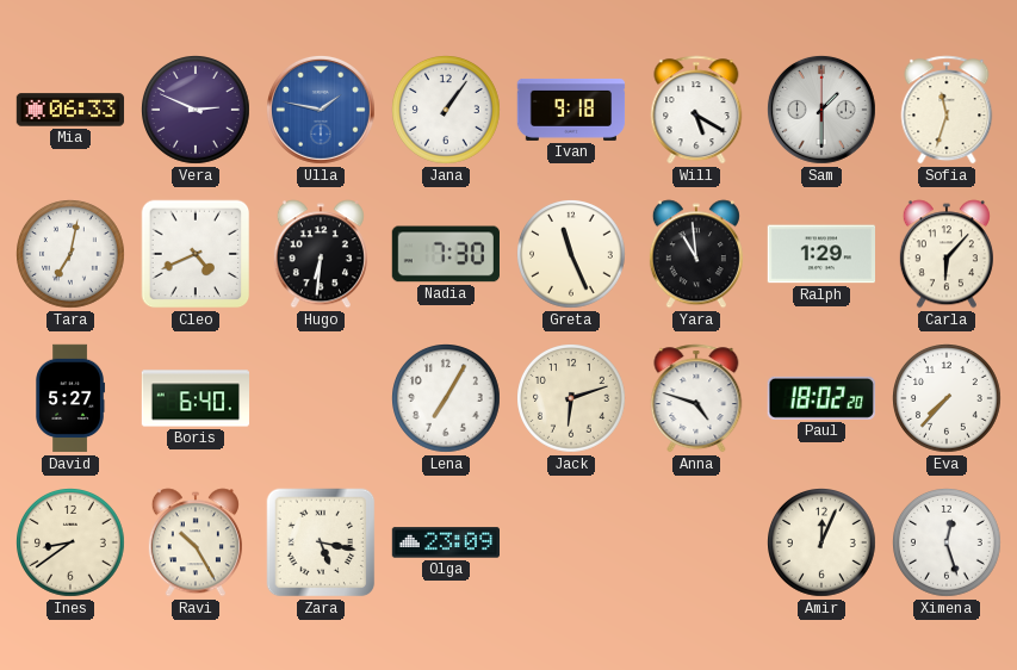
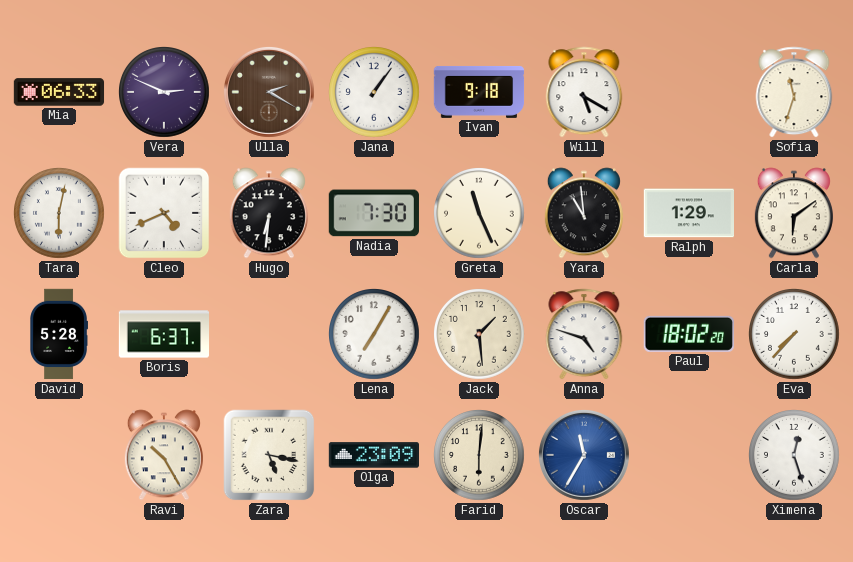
Ulla: 1:47 -> 2:20
Ulla dial: blue -> brown
Sam: 1:30 -> none
Tara: 7:02 -> 6:02
Carla: 6:07 -> 6:09
David: 5:27 -> 5:28
Boris: 6:40 -> 6:37
Jack: 6:12 -> 1:29
Ines: 8:39 -> none
Farid: none -> 6:01
Oscar: none -> 11:35
Amir: 12:04 -> none
